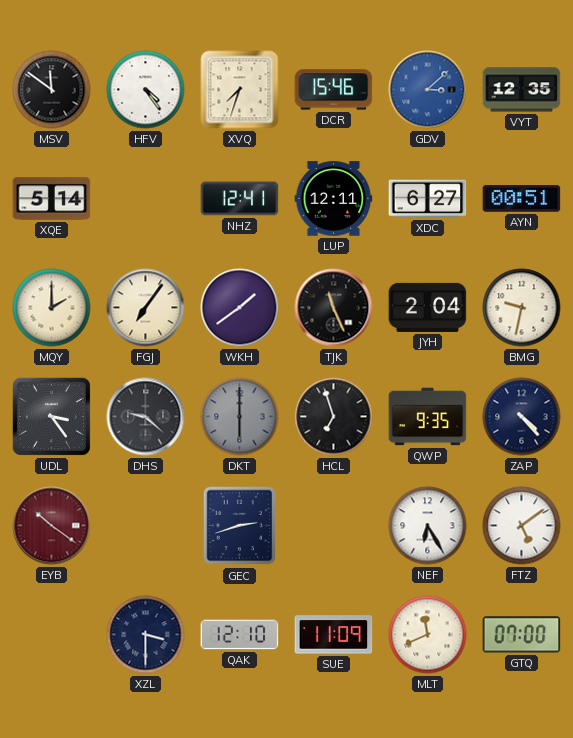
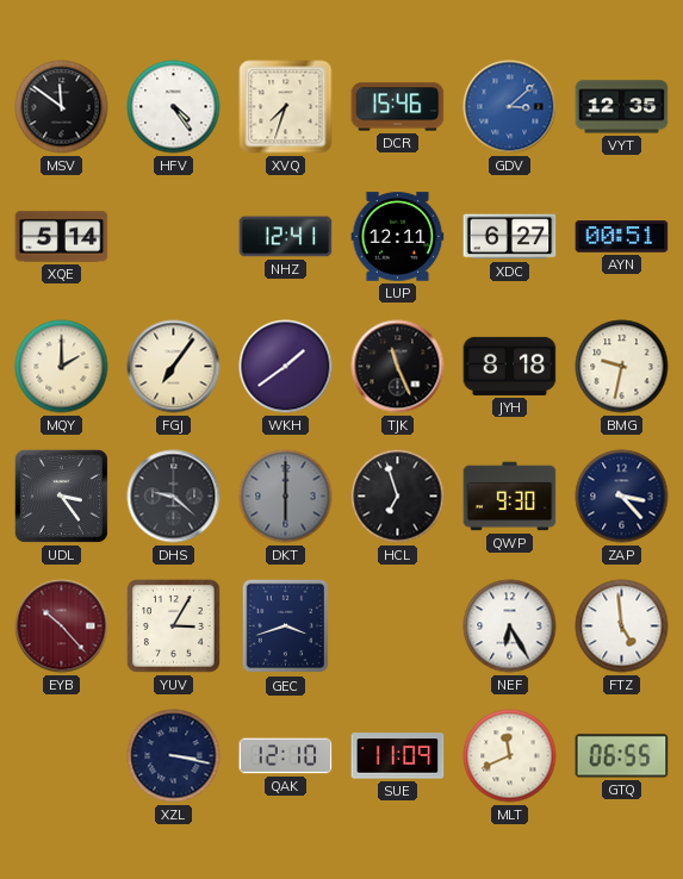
JYH: 2:04 -> 8:18
QWP: 9:35 -> 9:30
ZAP: 4:23 -> 3:23
EYB: 10:21 -> 10:23
YUV: none -> 3:05
GEC: 2:42 -> 3:42
FTZ: 5:09 -> 4:59
XZL: 3:30 -> 3:17
GTQ: 07:00 -> 06:55
